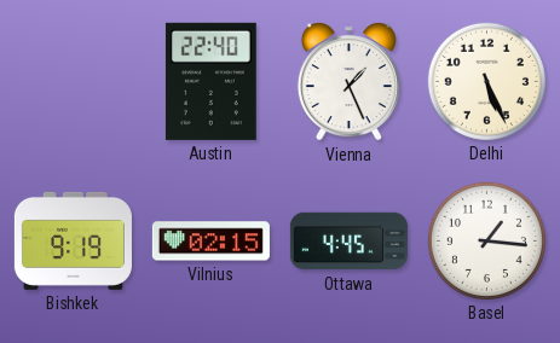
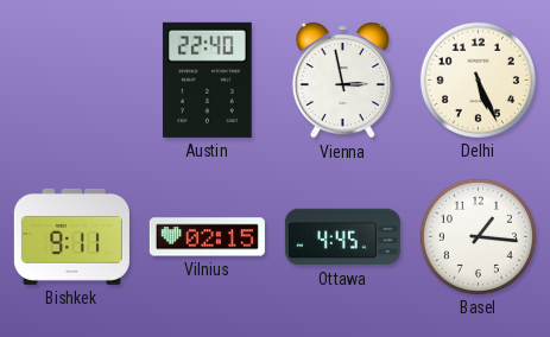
Vienna: 1:26 -> 2:58
Bishkek: 9:19 -> 9:11
